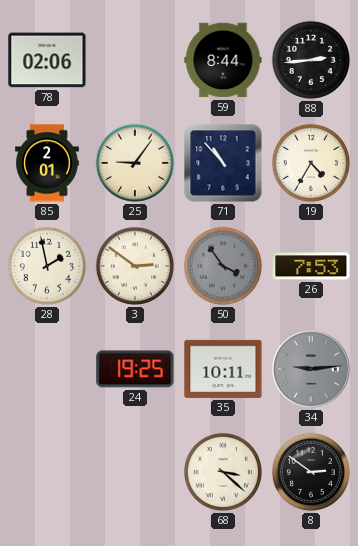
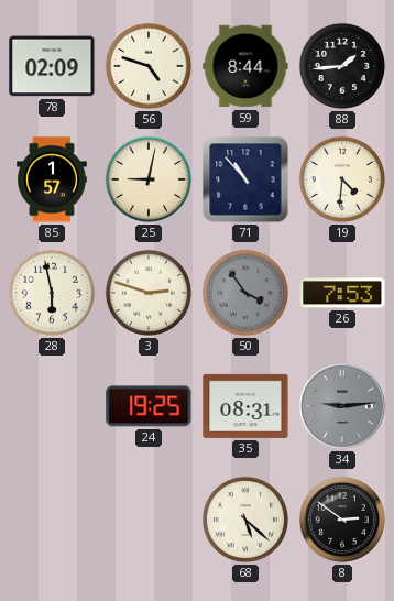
78: 02:06 -> 02:09
56: none -> 4:48
88: 2:44 -> 1:44
85: 2:01 -> 1:57
25: 9:06 -> 9:02
19: 4:35 -> 4:31
28: 1:58 -> 5:58
3: 2:51 -> 2:48
35: 10:11 -> 08:31
68: 3:22 -> 5:22
